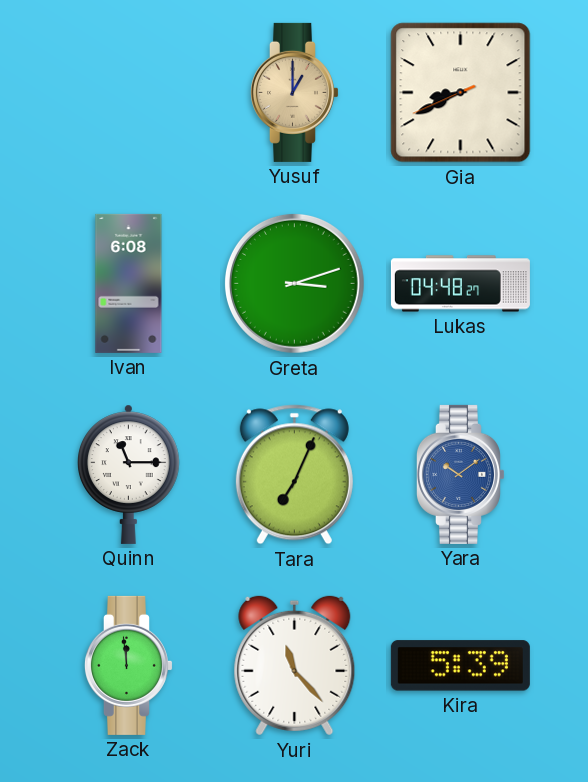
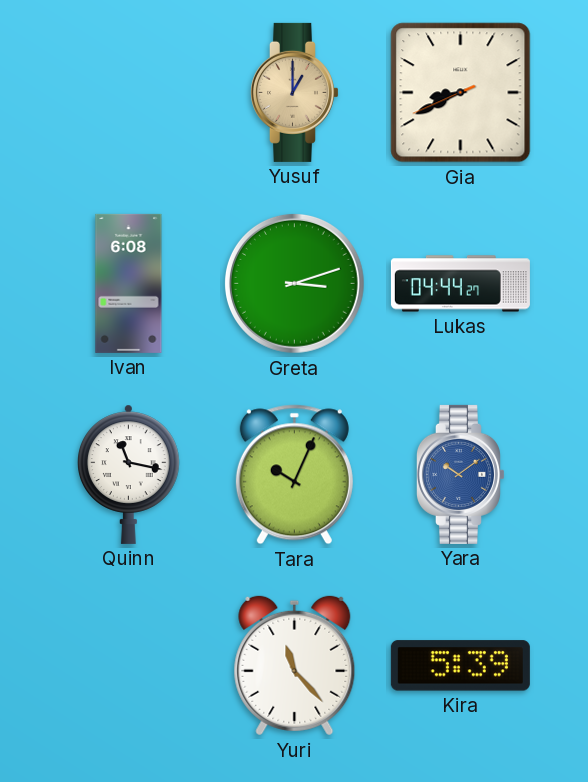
Lukas: 04:48 -> 04:44
Quinn: 11:15 -> 11:17
Tara: 7:04 -> 10:04
Zack: 11:59 -> none
